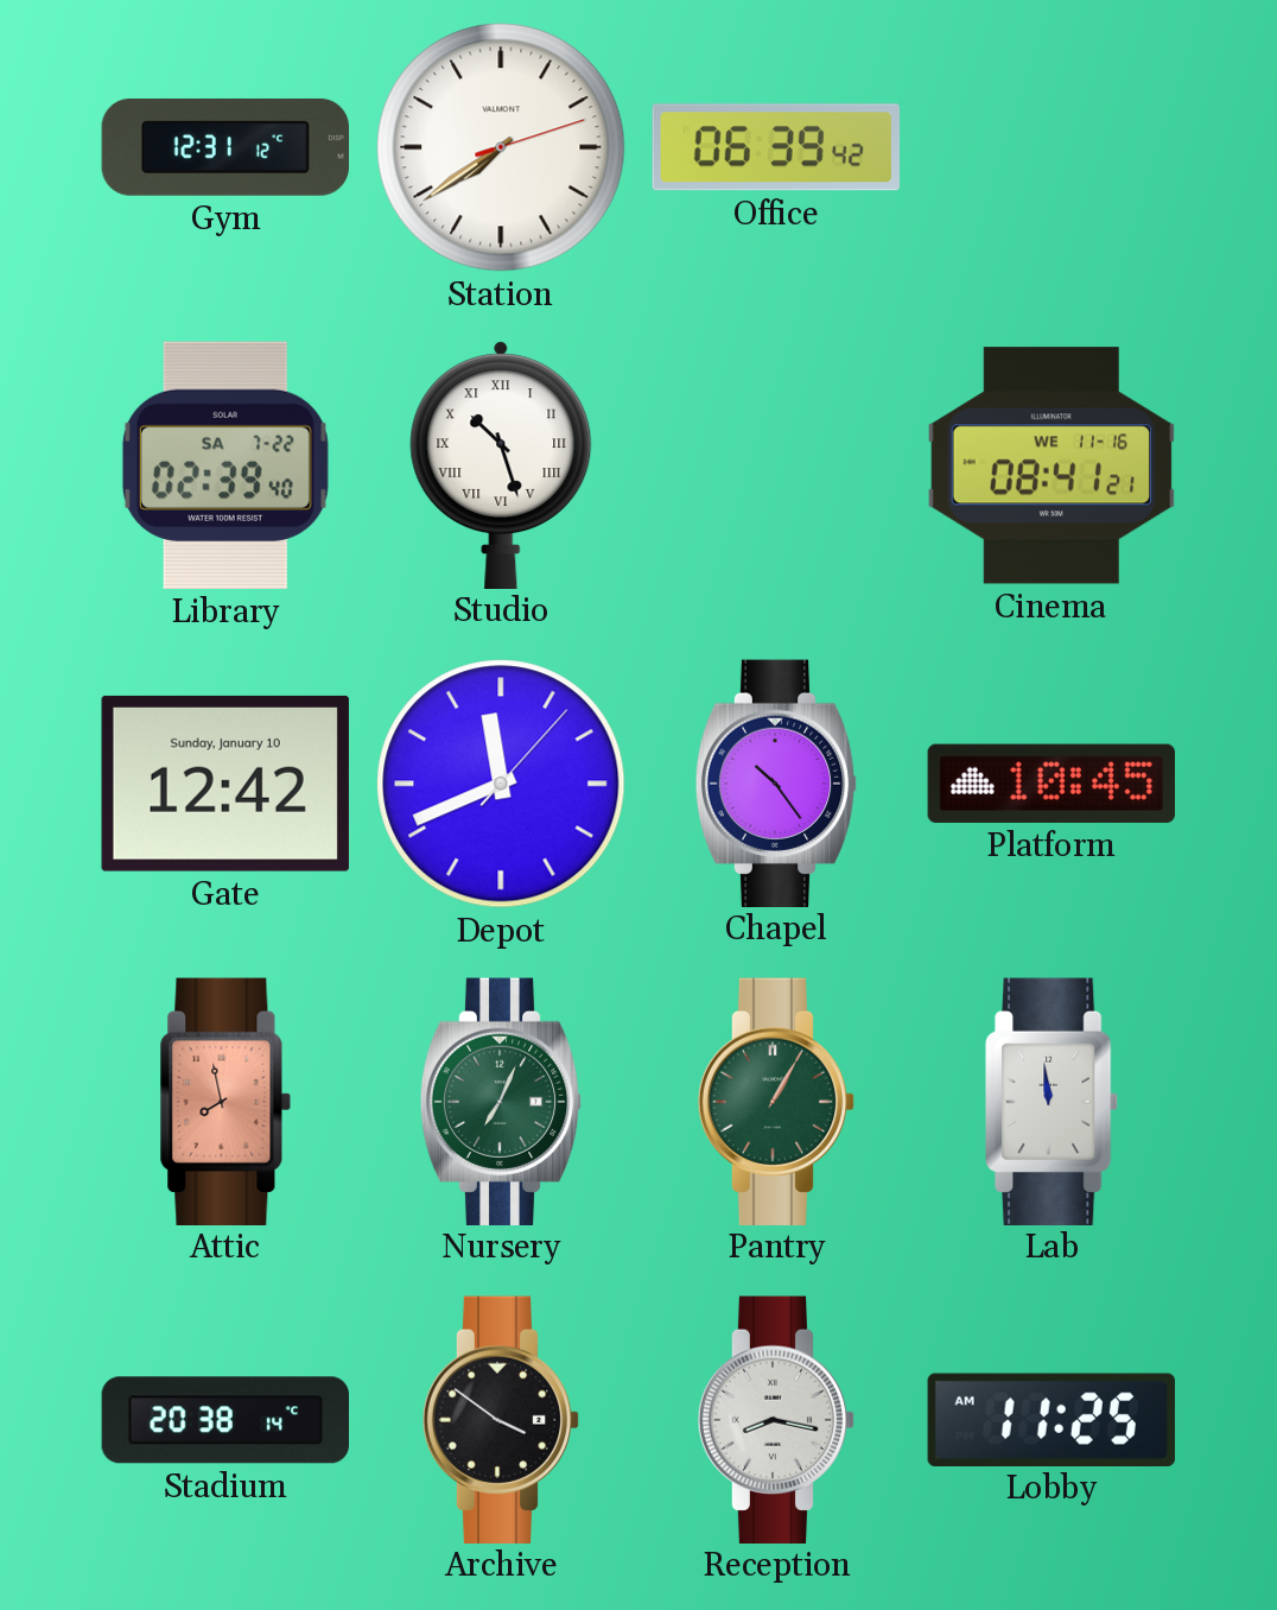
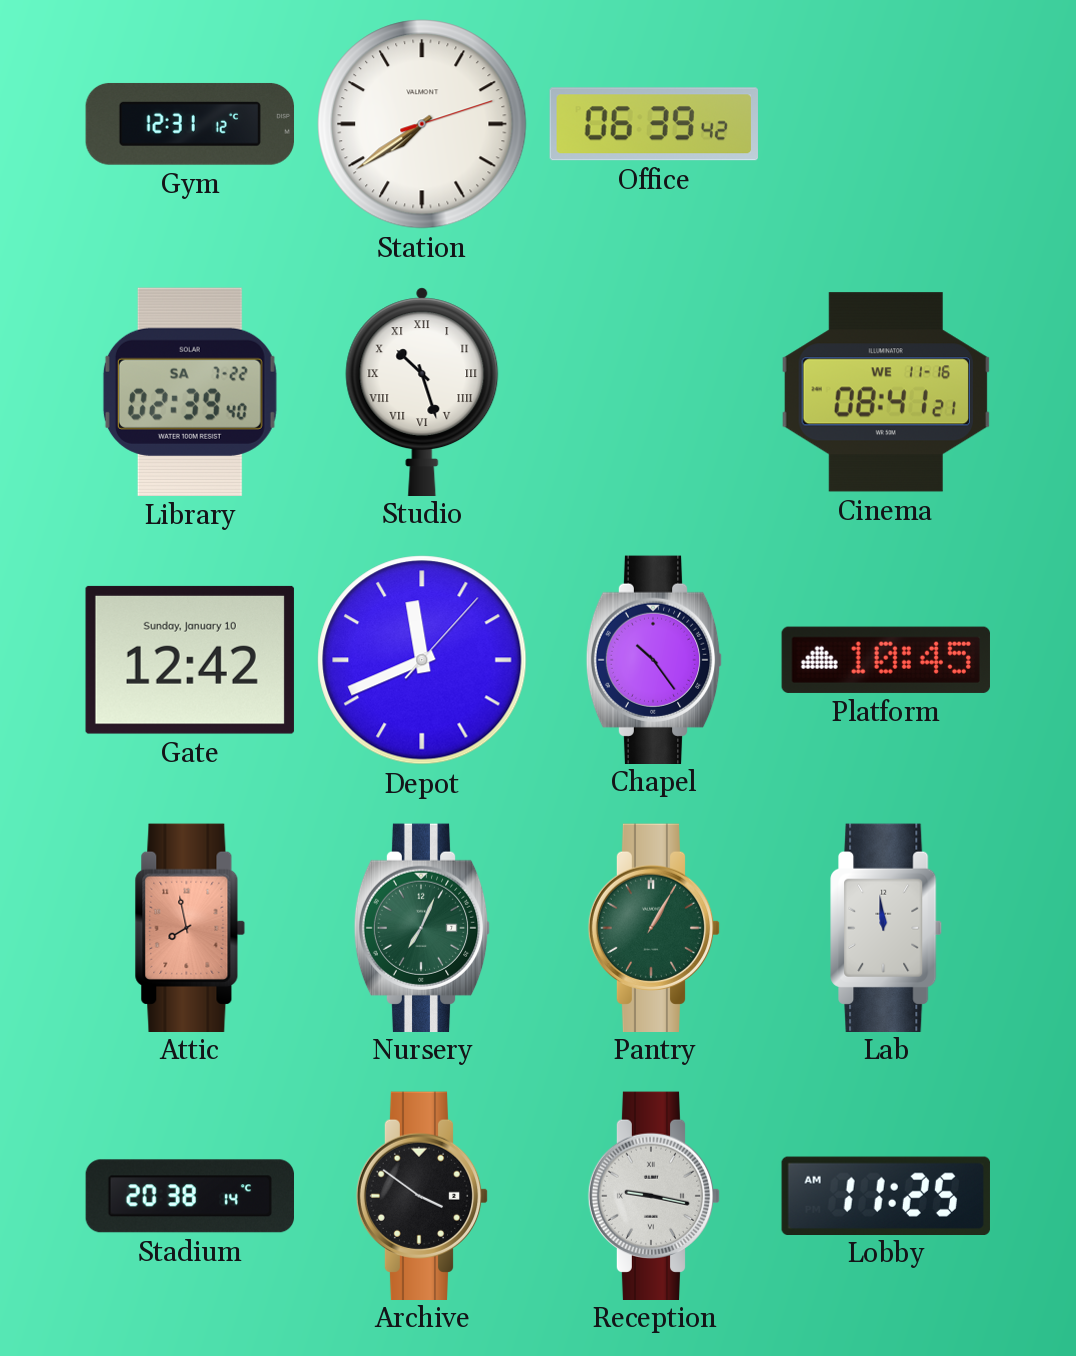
Reception: 8:17 -> 9:17
